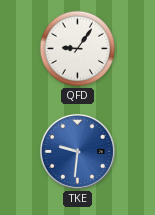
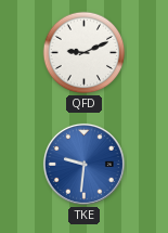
QFD: 9:06 -> 9:11
